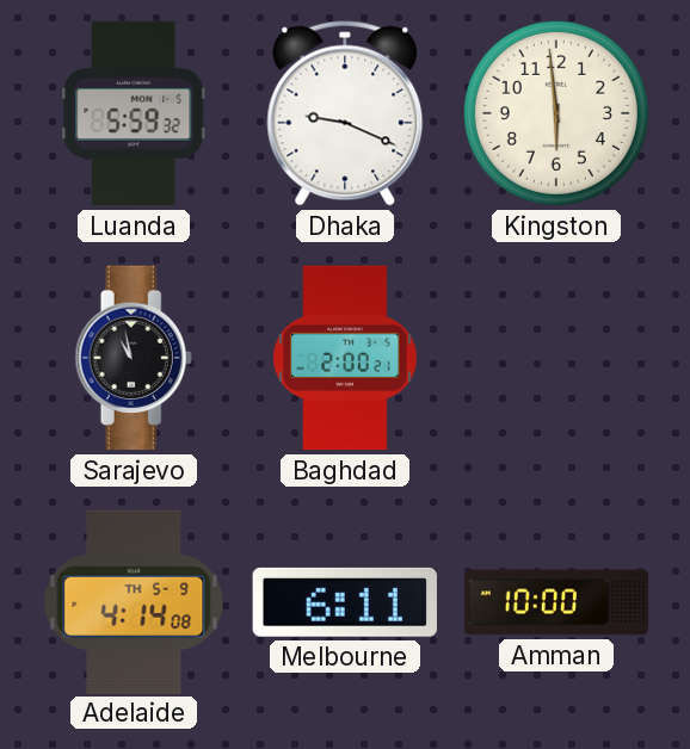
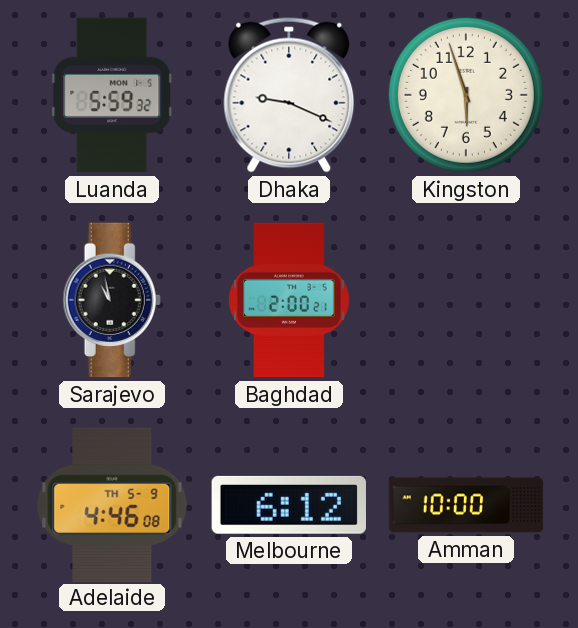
Kingston: 5:59 -> 5:57
Adelaide: 4:14 -> 4:46
Melbourne: 6:11 -> 6:12
